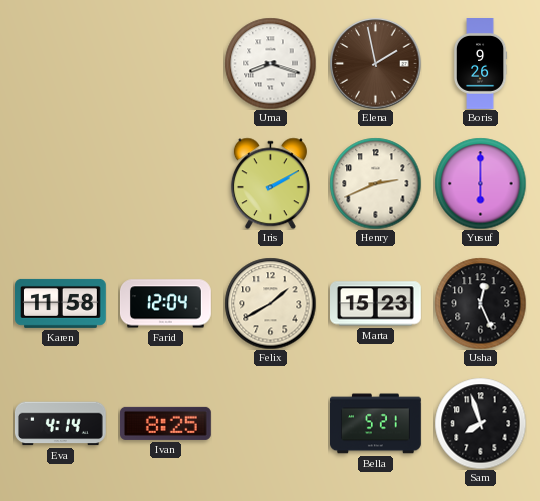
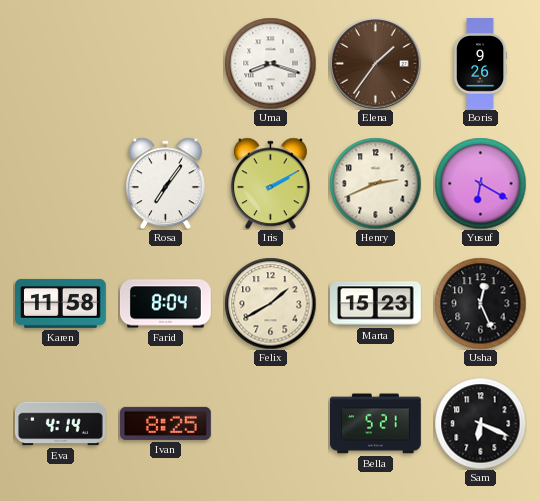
Elena: 1:58 -> 1:36
Rosa: none -> 7:06
Yusuf: 6:00 -> 6:20
Farid: 12:04 -> 8:04
Sam: 7:57 -> 6:19
